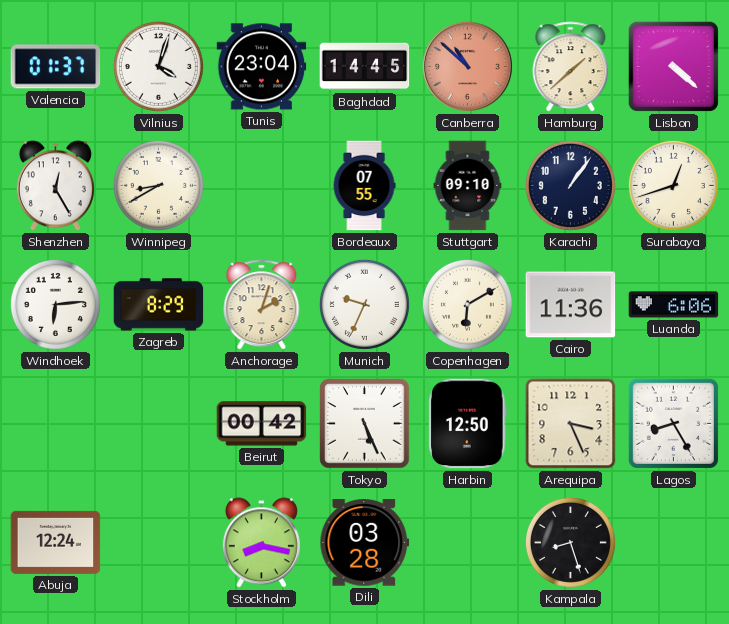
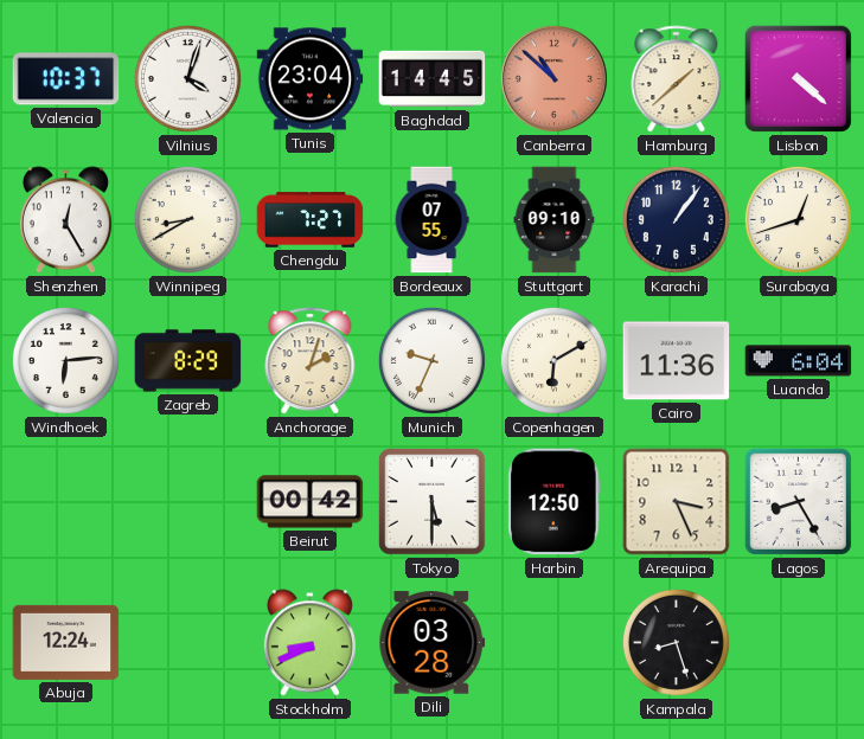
Valencia: 01:37 -> 10:37
Chengdu: none -> 7:27
Luanda: 6:06 -> 6:04
Tokyo: 5:26 -> 5:30
Stockholm: 8:17 -> 8:41
